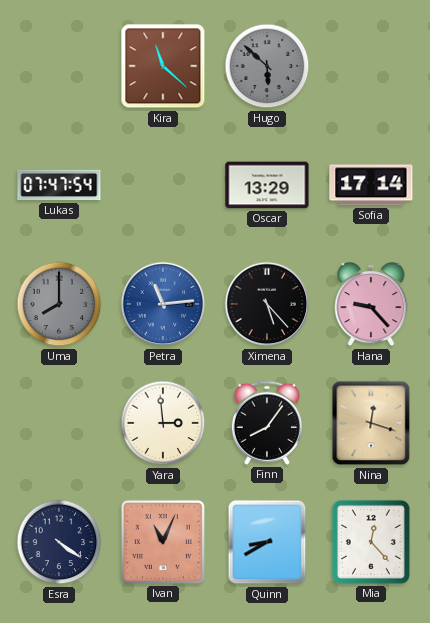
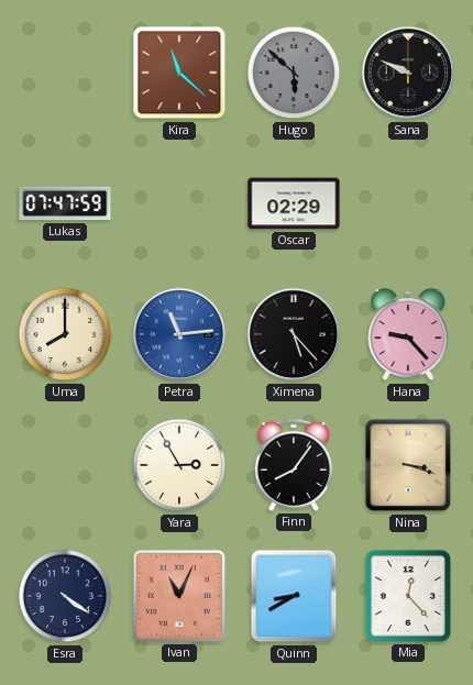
Sana: none -> 9:49
Lukas: 07:47:54 -> 07:47:59
Oscar: 13:29 -> 02:29
Sofia: 17:14 -> none
Uma dial: grey -> cream
Yara: 2:59 -> 2:55
Nina: 12:18 -> 3:18
